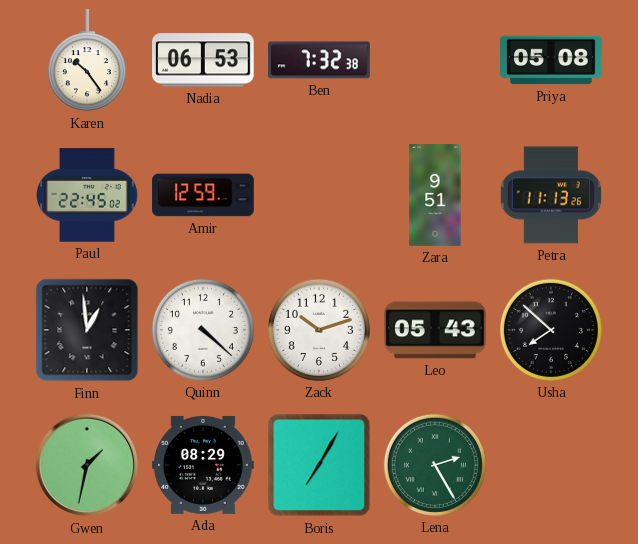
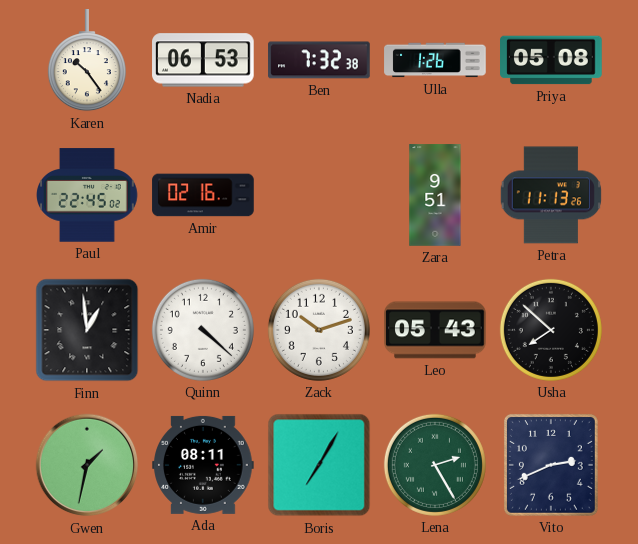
Ulla: none -> 1:26
Amir: 12:59 -> 02:16
Ada: 08:29 -> 08:11
Vito: none -> 2:41
